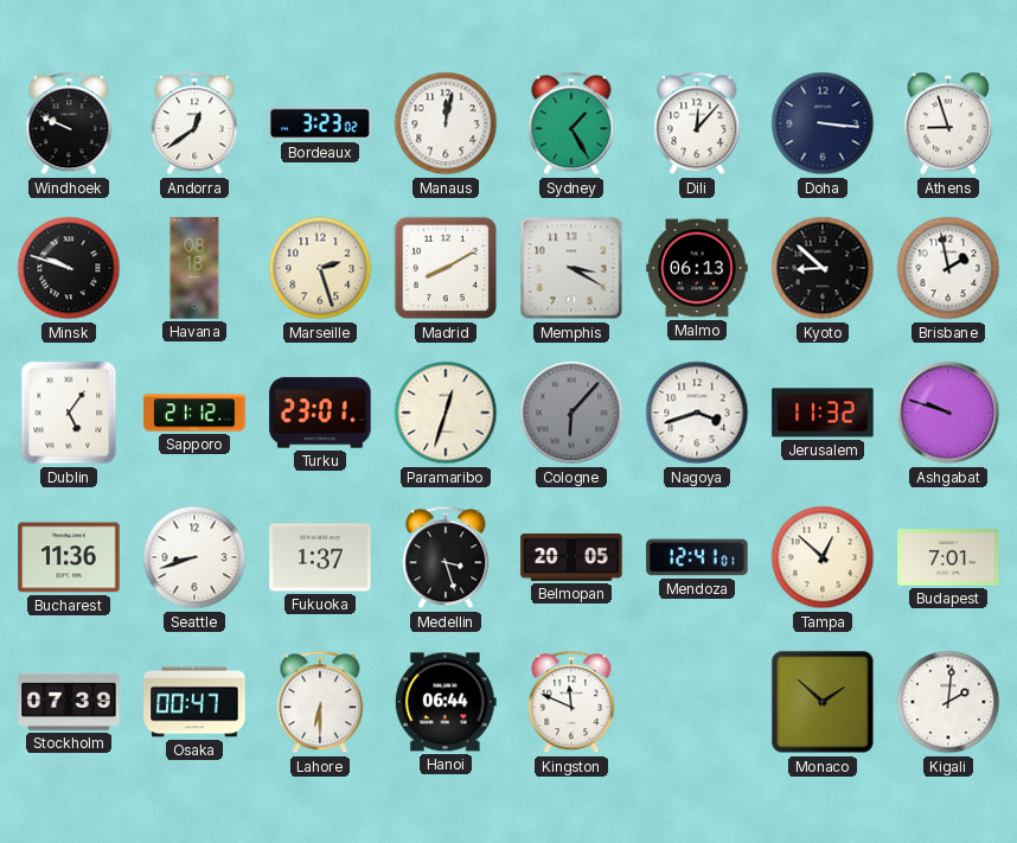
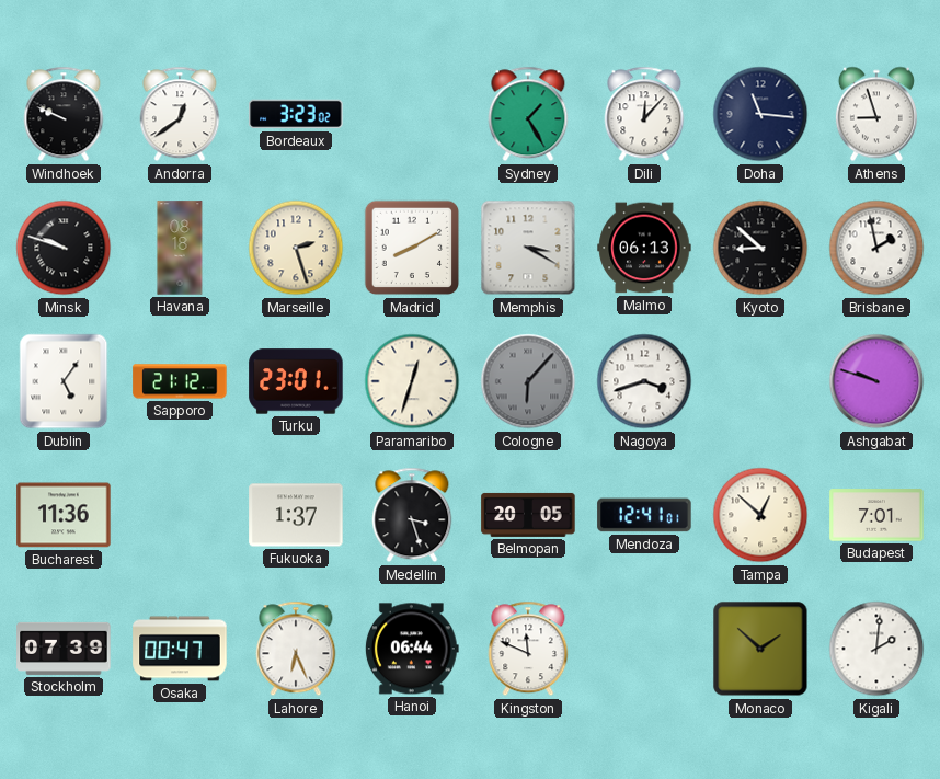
Manaus: 12:02 -> none
Doha: 3:16 -> 11:16
Jerusalem: 11:32 -> none
Seattle: 8:42 -> none
Lahore: 6:30 -> 6:26
